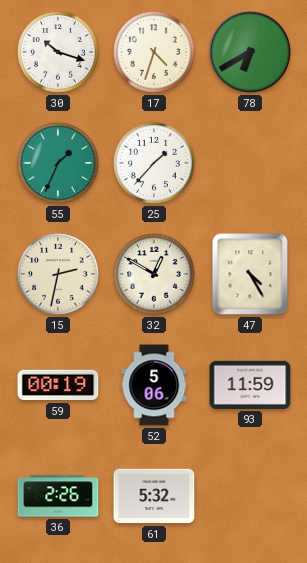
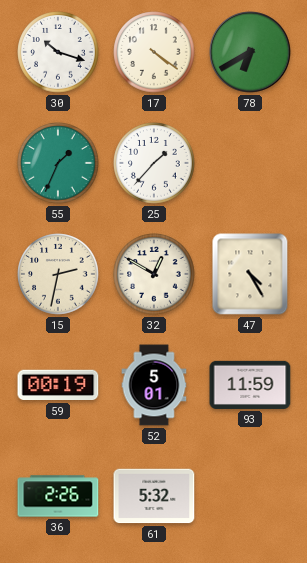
17: 4:33 -> 4:21
52: 5:06 -> 5:01
